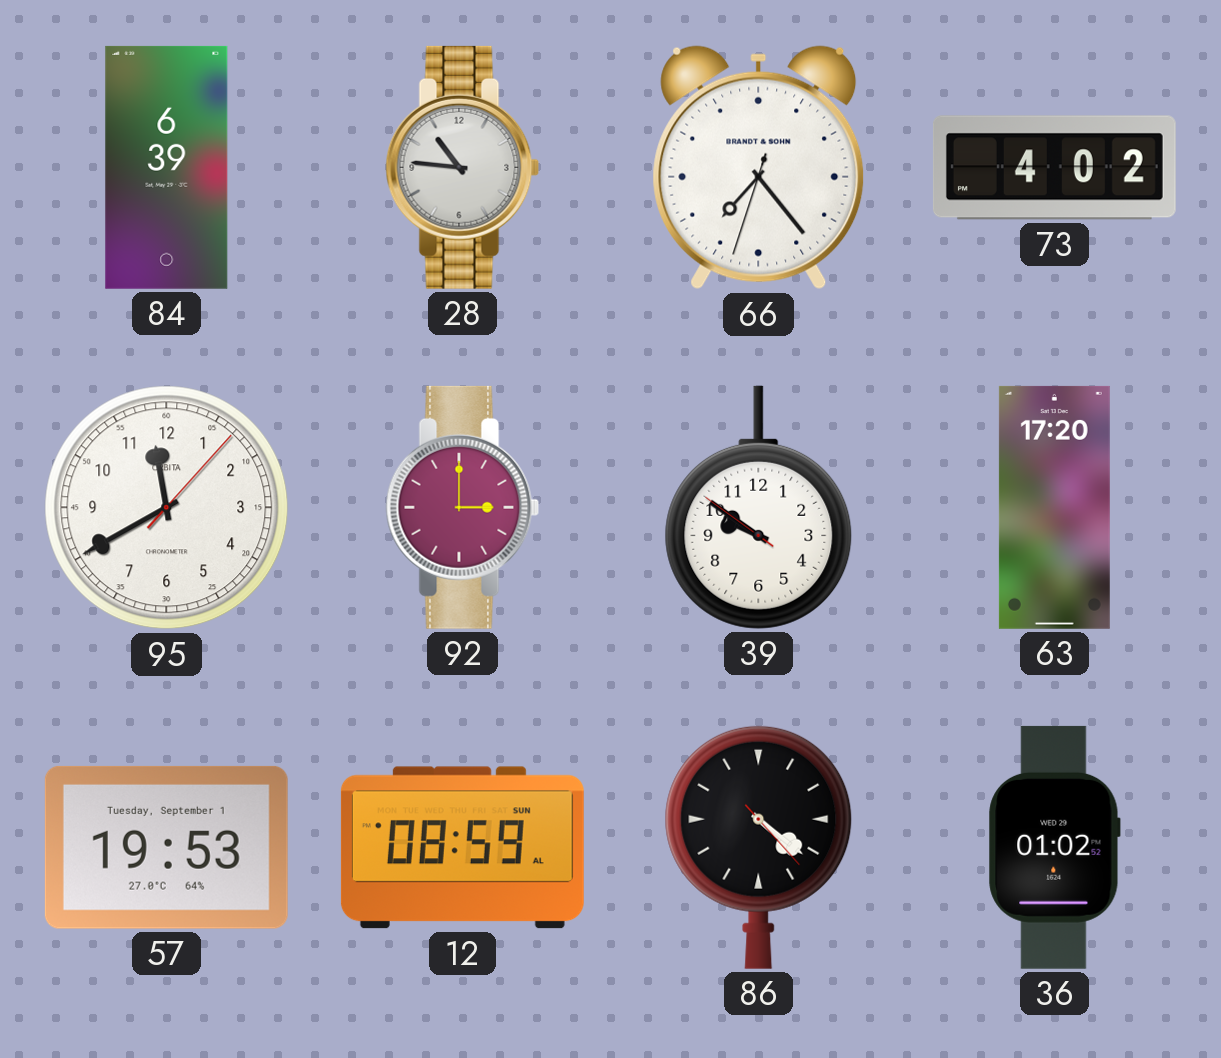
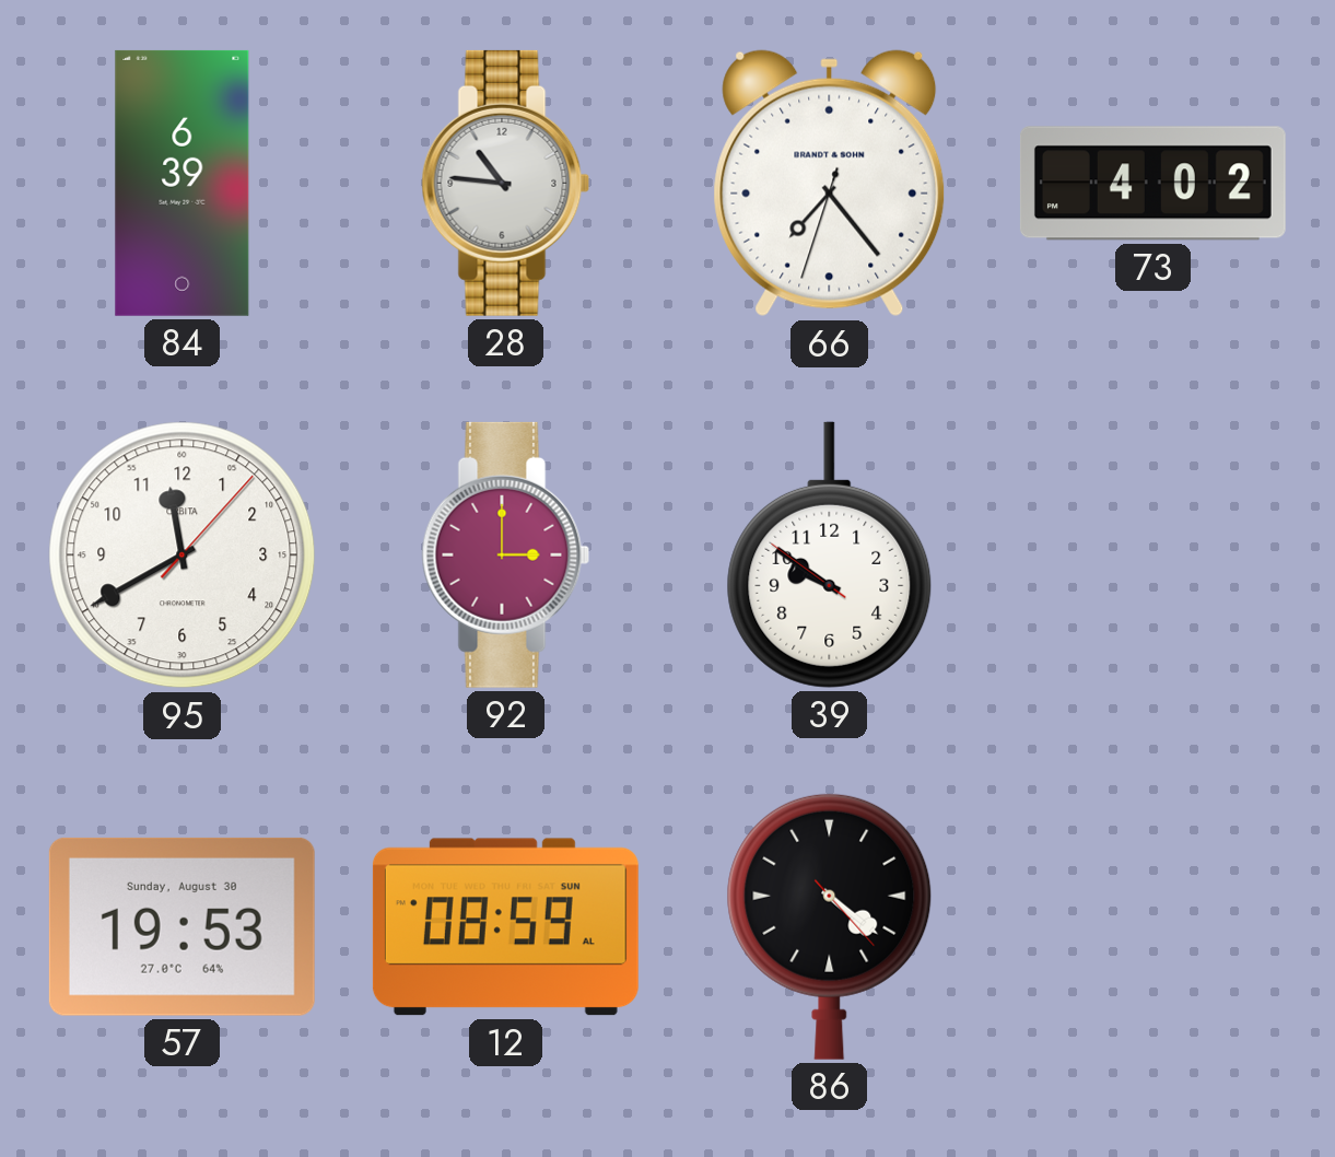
63: 17:20 -> none
57 date: Tuesday, September 1 -> Sunday, August 30
36: 01:02 -> none
